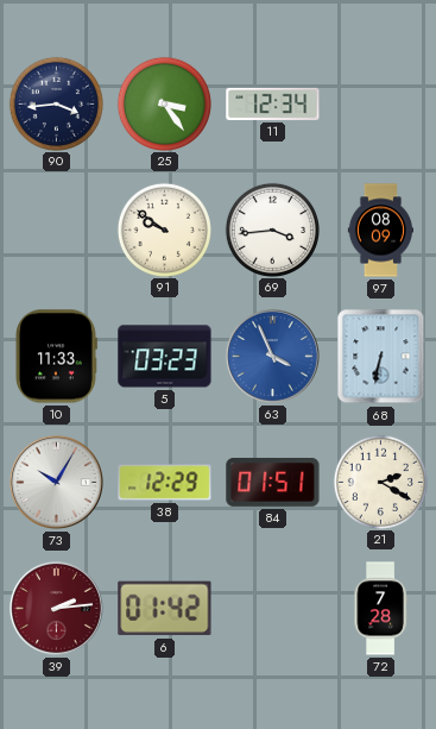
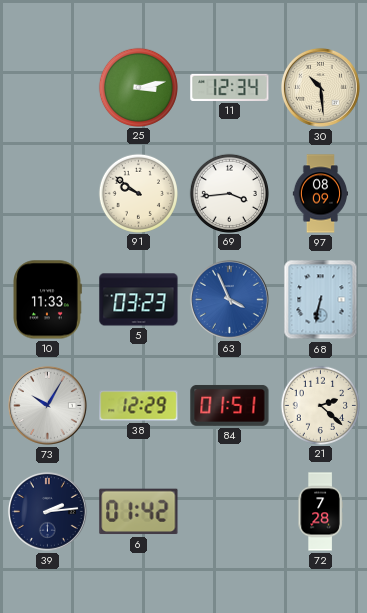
90: 3:44 -> none
25: 3:24 -> 3:13
30: none -> 10:29
21: 2:20 -> 2:22
39 dial: burgundy -> navy
